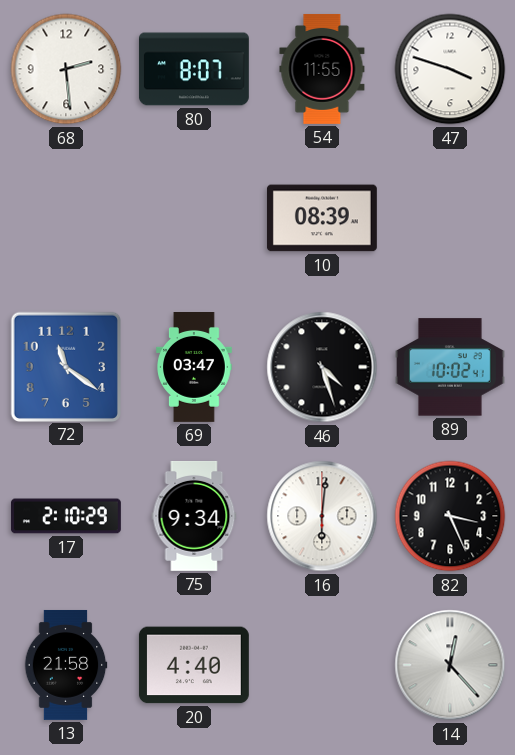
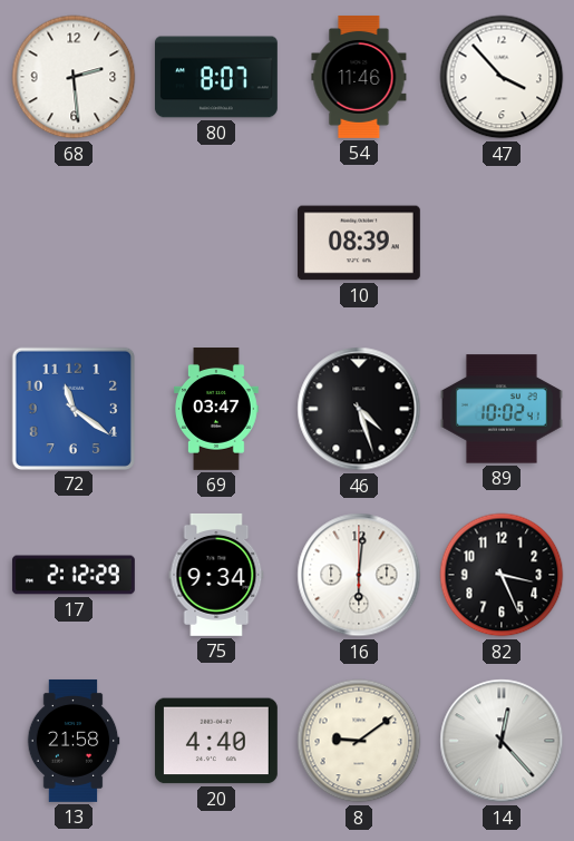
54: 11:55 -> 11:46
47: 3:48 -> 3:53
17: 2:10 -> 2:12
8: none -> 9:09
